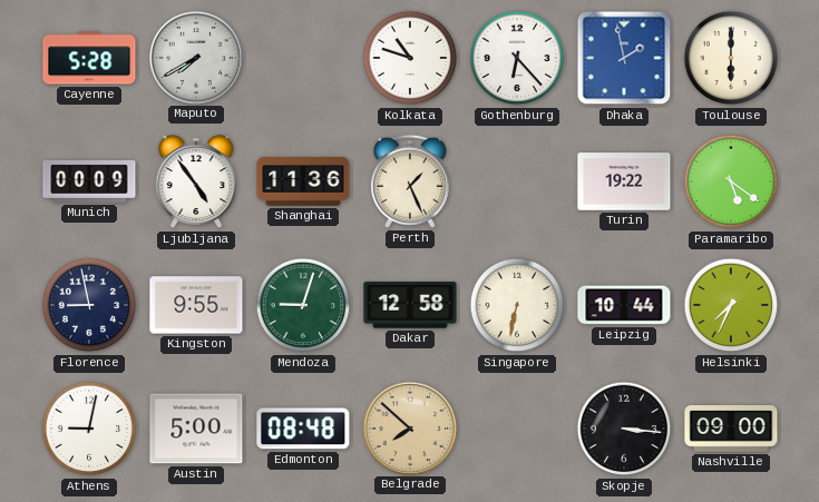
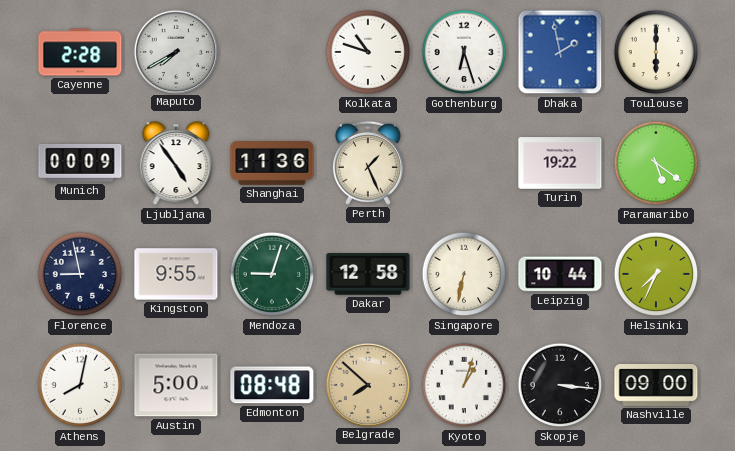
Cayenne: 5:28 -> 2:28
Gothenburg: 6:23 -> 6:27
Athens: 9:02 -> 8:02
Kyoto: none -> 1:03
